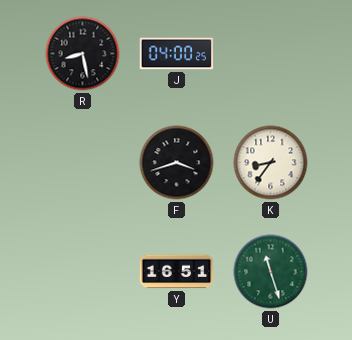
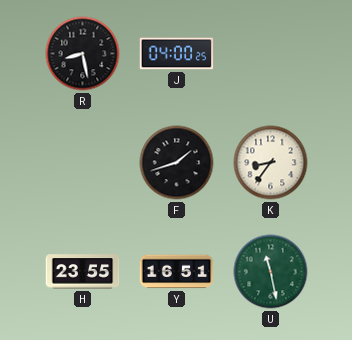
F: 3:42 -> 1:42
H: none -> 23:55
U: 11:27 -> 11:28
